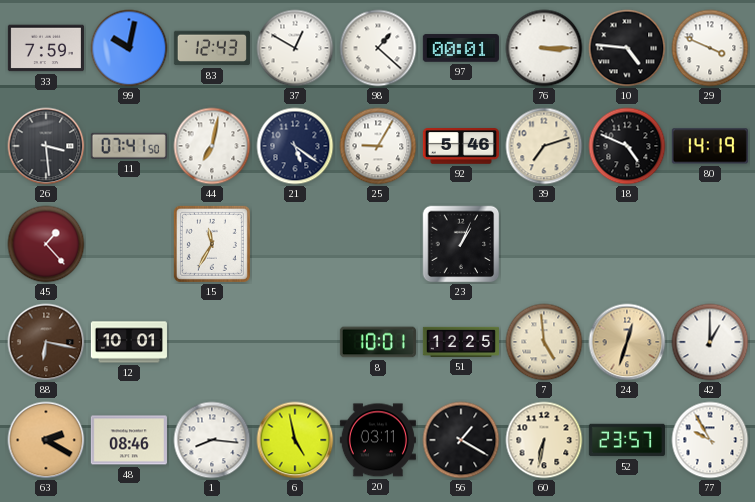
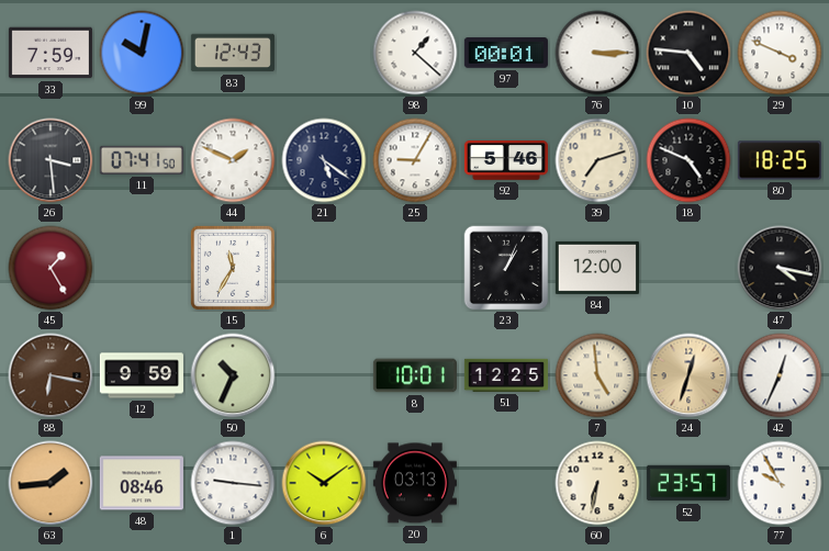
37: 12:50 -> none
44: 7:02 -> 1:49
80: 14:19 -> 18:25
45: 1:23 -> 1:25
84: none -> 12:00
47: none -> 4:17
12: 10:01 -> 9:59
50: none -> 10:34
42: 1:00 -> 12:34
63: 2:20 -> 1:44
1: 8:16 -> 9:16
6: 4:58 -> 10:09
20: 03:11 -> 03:13
56: 1:20 -> none
